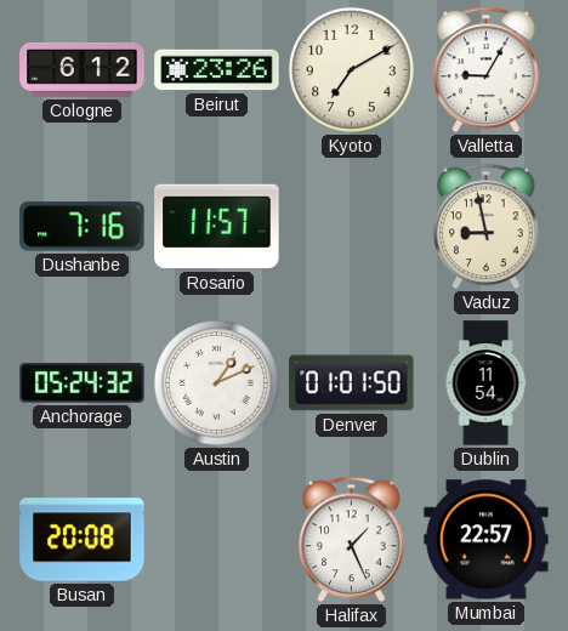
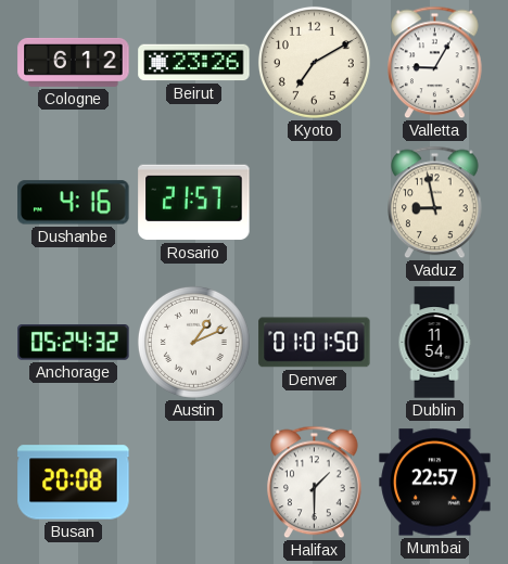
Dushanbe: 7:16 -> 4:16
Rosario: 11:57 -> 21:57
Halifax: 1:26 -> 1:30
